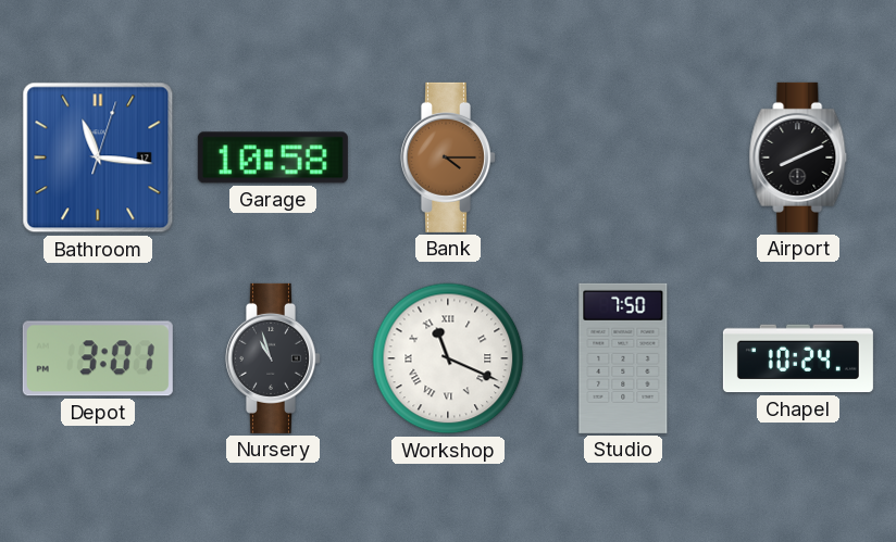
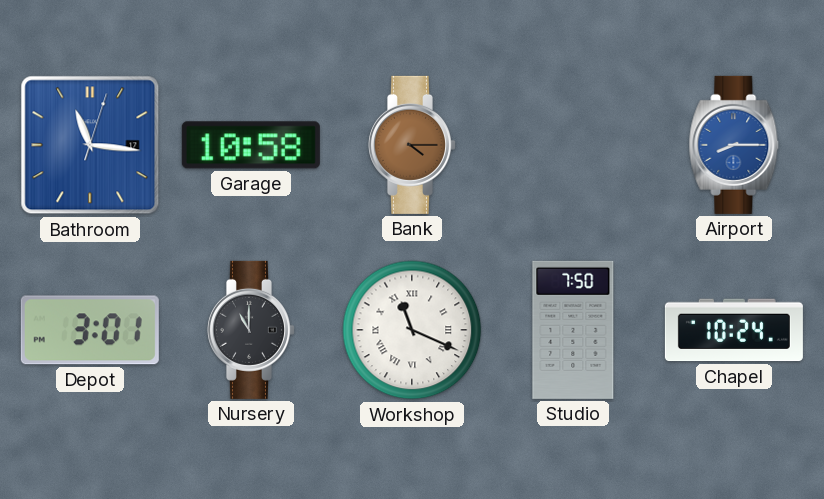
Airport: 8:11 -> 8:15
Airport dial: black -> blue
Nursery: 10:57 -> 11:00
